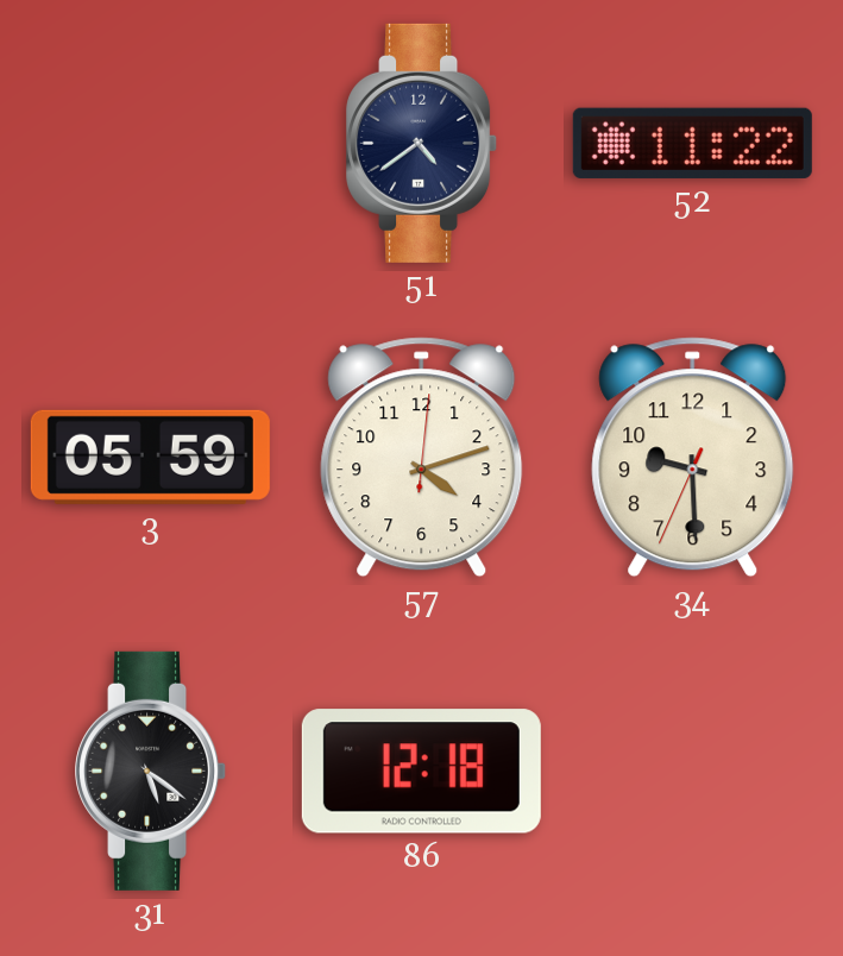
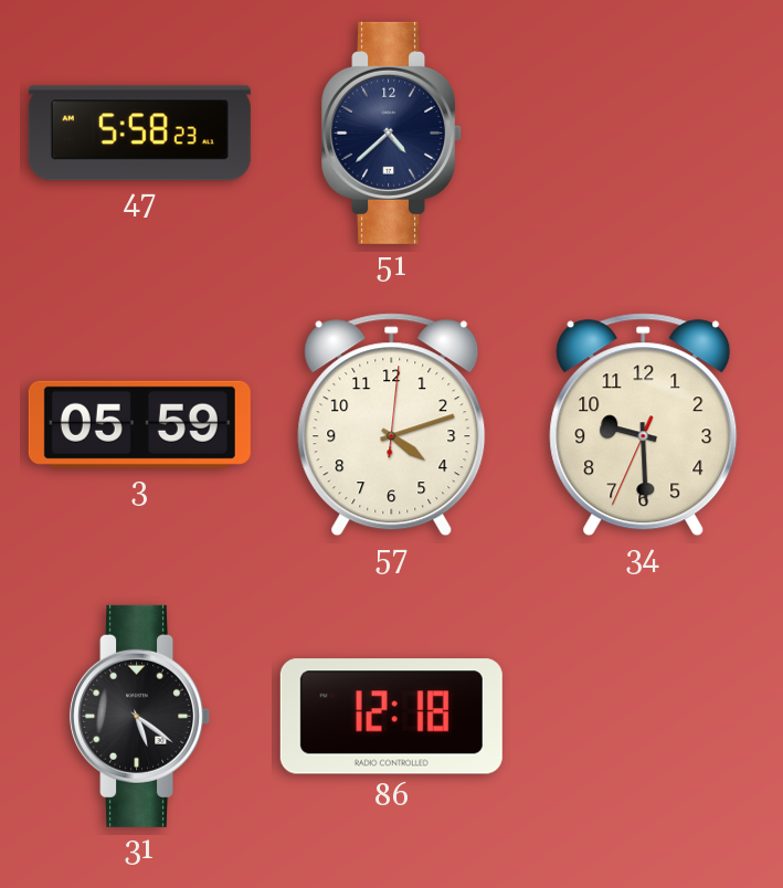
47: none -> 5:58
51: 4:39 -> 4:38
52: 11:22 -> none
